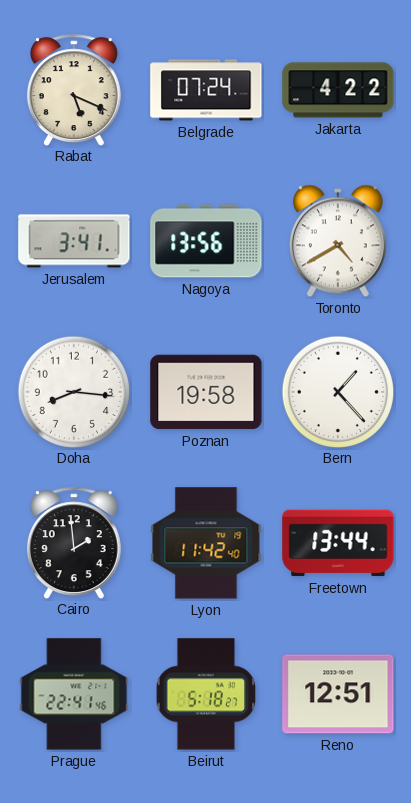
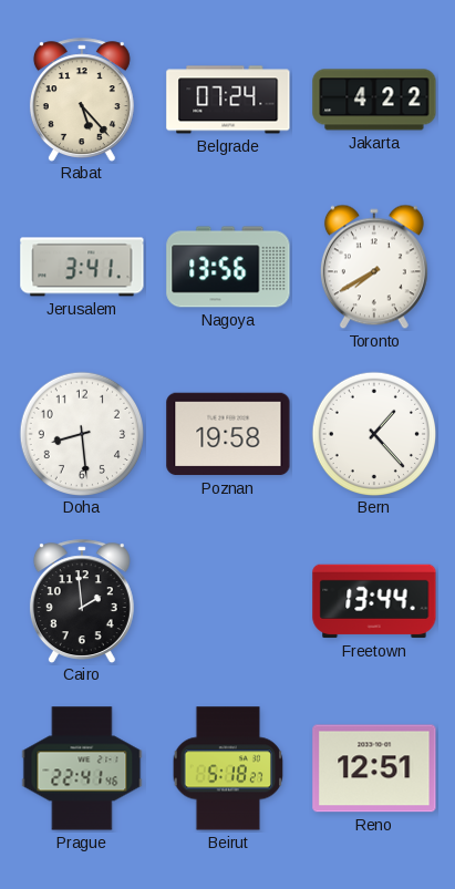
Rabat: 5:19 -> 5:23
Toronto: 4:40 -> 7:40
Doha: 8:16 -> 8:29
Lyon: 11:42 -> none
